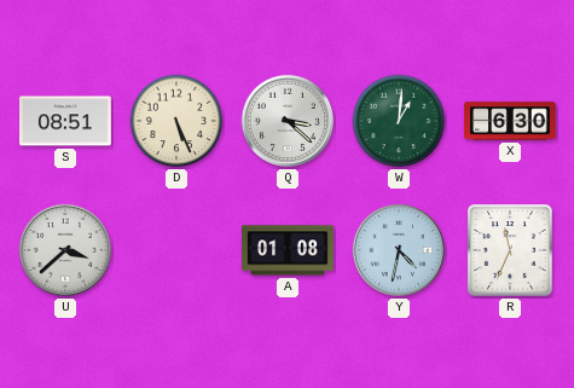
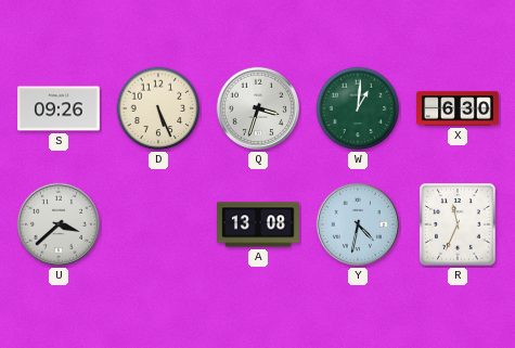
S: 08:51 -> 09:26
Q: 3:22 -> 3:33
A: 01:08 -> 13:08
